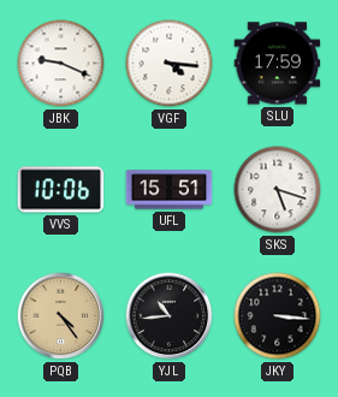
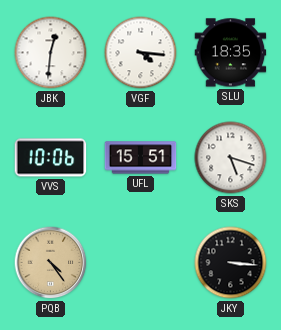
JBK: 9:19 -> 12:31
SLU: 17:59 -> 18:35
YJL: 10:44 -> none
